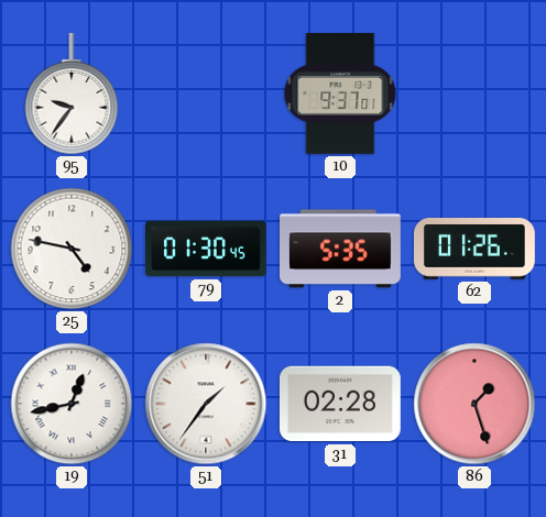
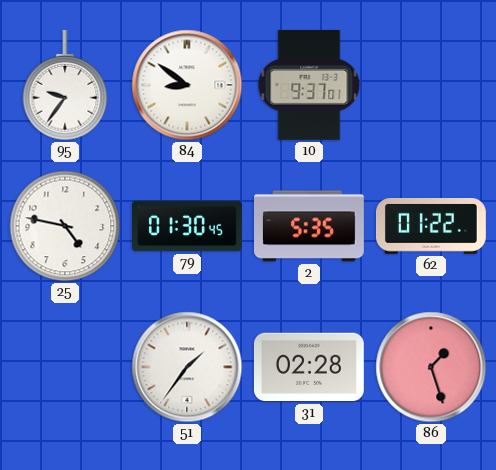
84: none -> 8:51
62: 01:26 -> 01:22
19: 12:43 -> none
